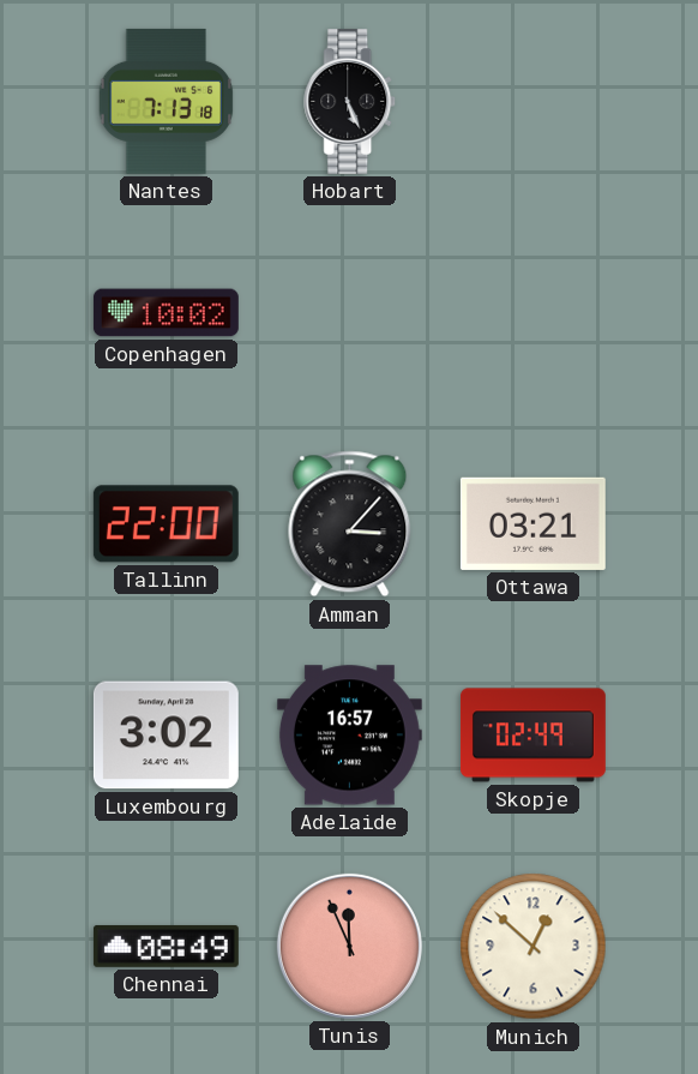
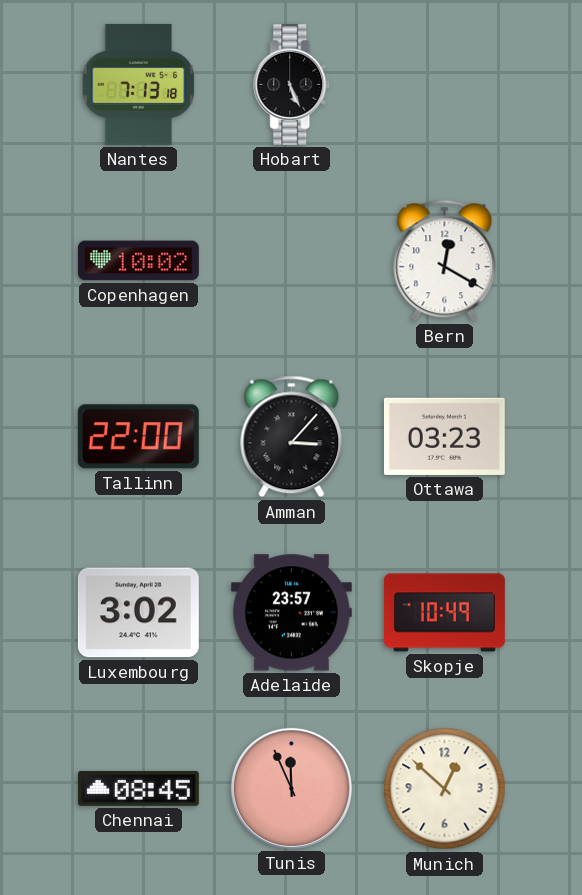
Bern: none -> 12:20
Ottawa: 03:21 -> 03:23
Adelaide: 16:57 -> 23:57
Skopje: 02:49 -> 10:49
Chennai: 08:49 -> 08:45
